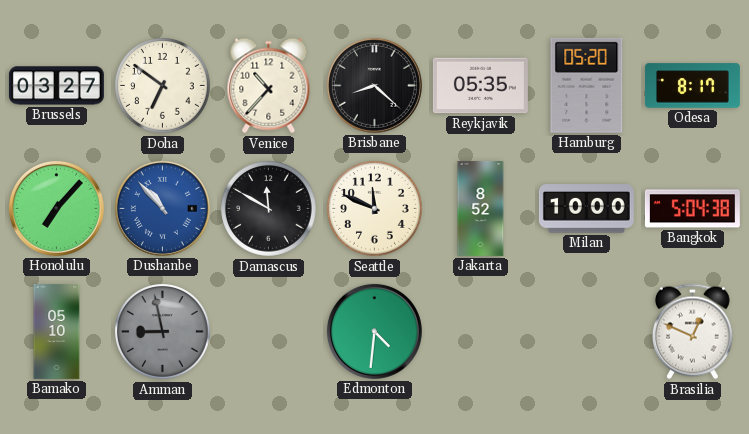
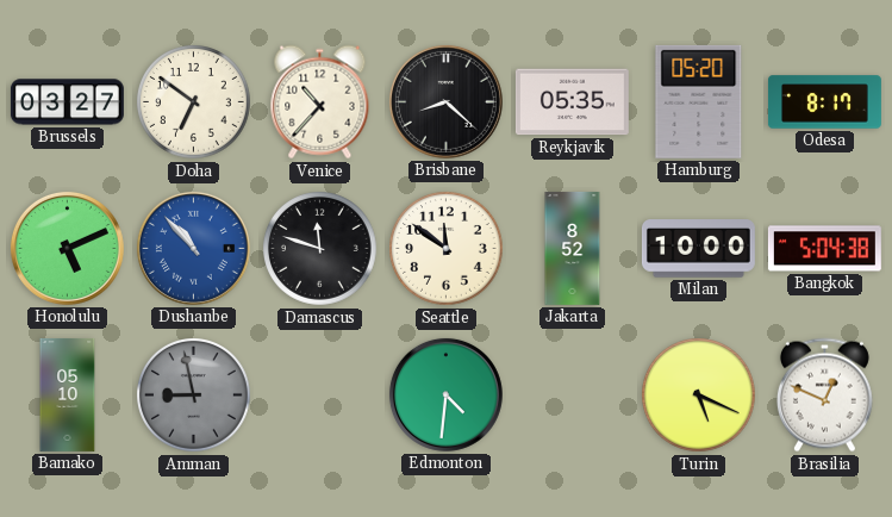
Honolulu: 7:07 -> 5:11
Damascus: 11:50 -> 11:48
Seattle: 11:49 -> 11:51
Turin: none -> 5:19
